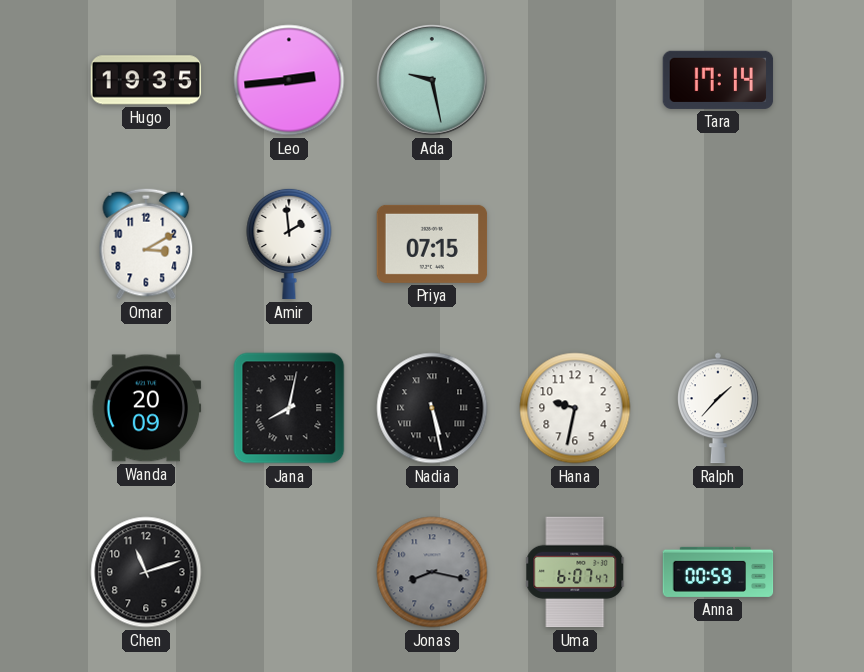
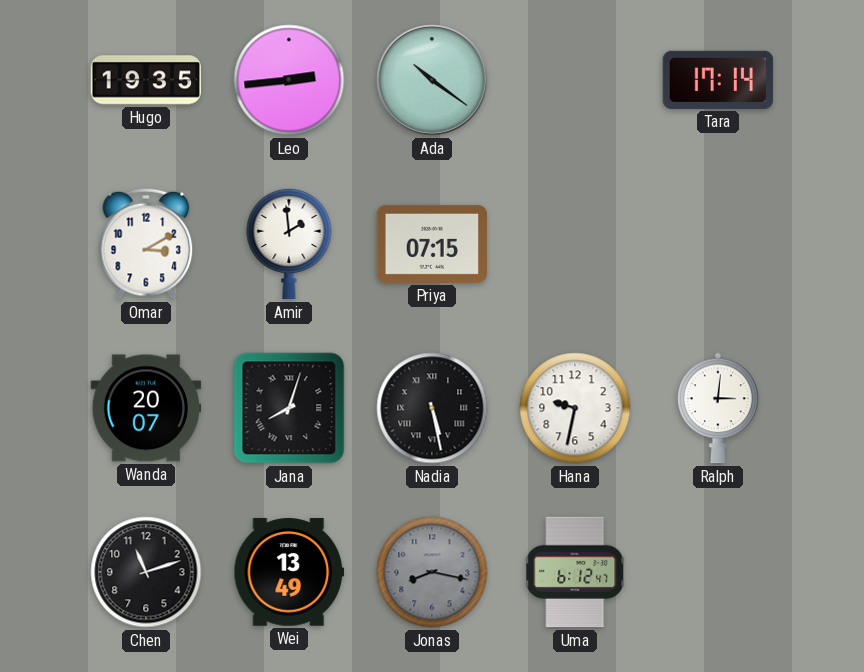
Ada: 9:28 -> 10:21
Wanda: 20:09 -> 20:07
Jana: 8:02 -> 8:03
Ralph: 1:37 -> 3:01
Wei: none -> 13:49
Uma: 6:07 -> 6:12
Anna: 00:59 -> none
